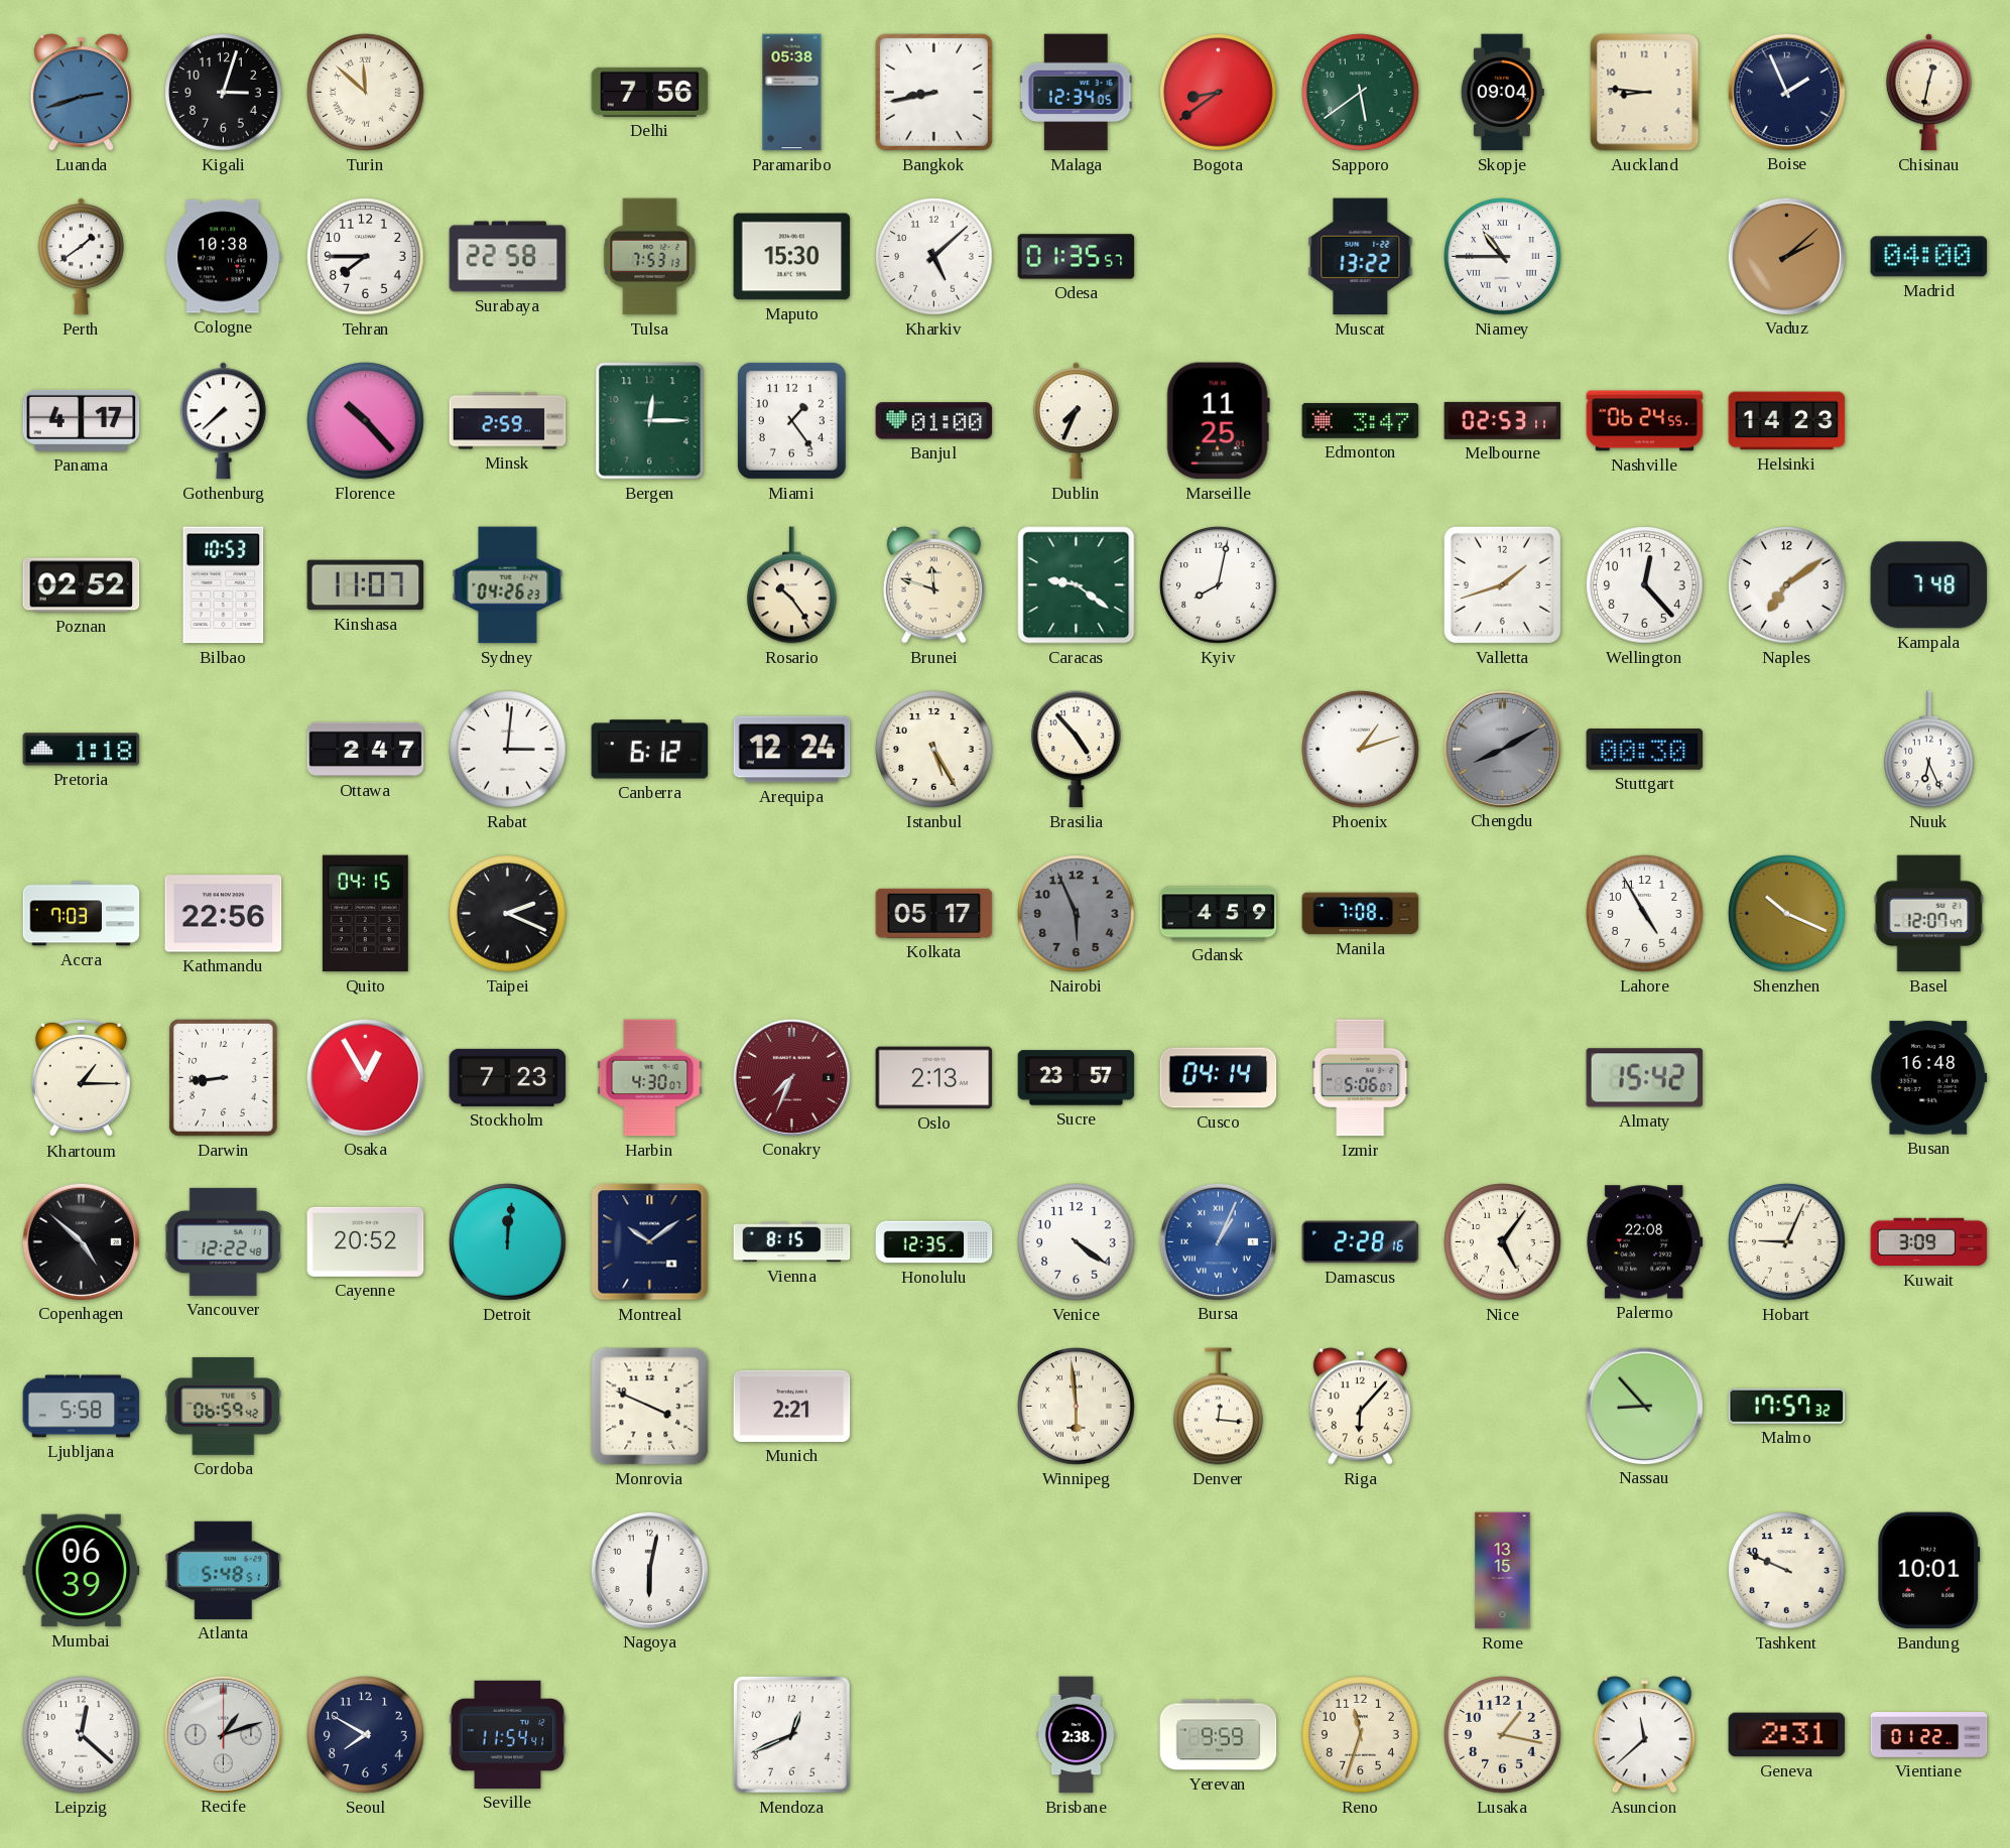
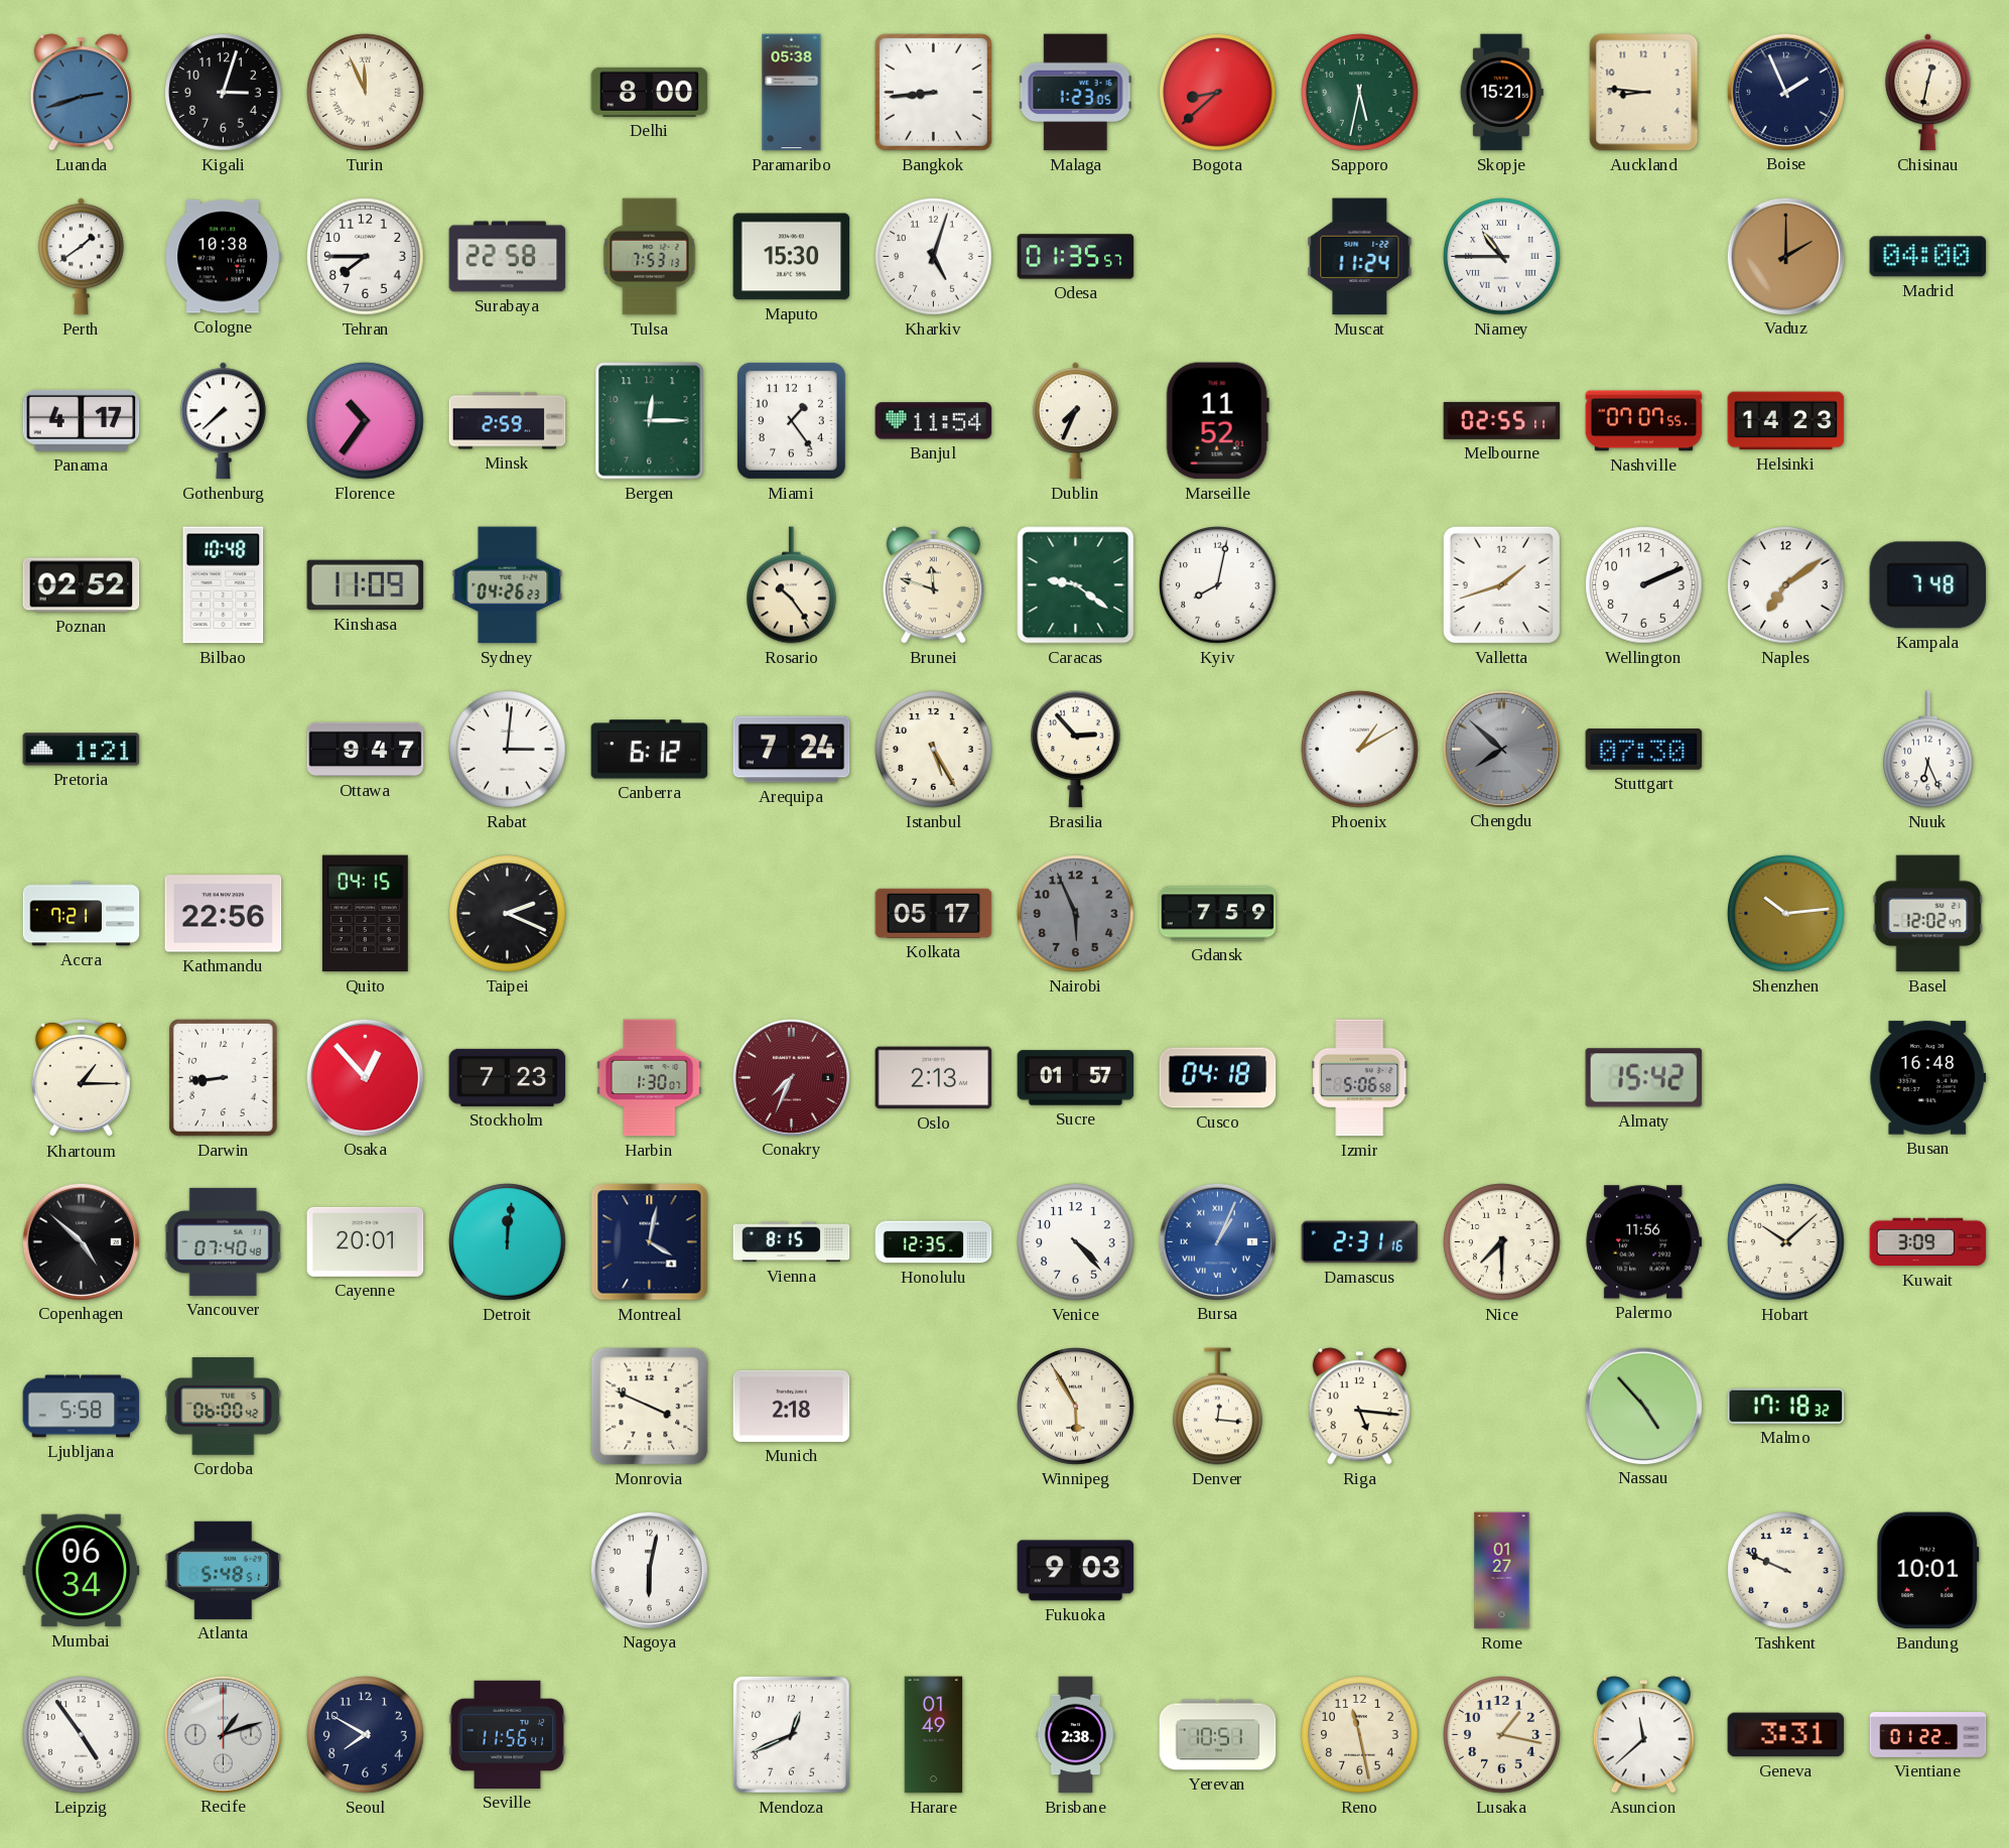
Turin: 11:52 -> 11:56
Delhi: 7:56 -> 8:00
Bangkok: 8:43 -> 8:44
Malaga: 12:34 -> 1:23
Bogota: 8:39 -> 8:38
Sapporo: 5:39 -> 5:32
Skopje: 09:04 -> 15:21
Kharkiv: 5:08 -> 5:03
Muscat: 13:22 -> 11:24
Vaduz: 2:08 -> 2:00
Florence: 10:23 -> 10:36
Banjul: 01:00 -> 11:54
Marseille: 11:25 -> 11:52
Edmonton: 3:47 -> none
Melbourne: 02:53 -> 02:55
Nashville: 06:24 -> 07:07
Bilbao: 10:53 -> 10:48
Kinshasa: 11:07 -> 11:09
Wellington: 12:23 -> 2:11
Pretoria: 1:18 -> 1:21
Ottawa: 2:47 -> 9:47
Arequipa: 12:24 -> 7:24
Brasilia: 4:53 -> 2:53
Phoenix: 1:12 -> 1:10
Chengdu: 8:10 -> 7:52
Stuttgart: 00:30 -> 07:30
Accra: 7:03 -> 7:21
Gdansk: 4:59 -> 7:59
Manila: 7:08 -> none
Lahore: 4:55 -> none
Shenzhen: 10:19 -> 10:14
Basel: 12:07 -> 12:02
Osaka: 12:55 -> 12:53
Harbin: 4:30 -> 1:30
Sucre: 23:57 -> 01:57
Cusco: 04:14 -> 04:18
Izmir: 5:06:07 -> 5:06:58
Vancouver: 12:22 -> 07:40
Cayenne: 20:52 -> 20:01
Montreal: 10:09 -> 4:02
Venice: 4:21 -> 4:23
Damascus: 2:28 -> 2:31
Nice: 5:06 -> 7:30
Palermo: 22:08 -> 11:56
Hobart: 9:04 -> 10:08
Cordoba: 06:59 -> 06:00
Munich: 2:21 -> 2:18
Winnipeg: 5:59 -> 5:55
Riga: 6:07 -> 5:16
Nassau: 8:53 -> 4:53
Malmo: 17:57 -> 17:18
Mumbai: 06:39 -> 06:34
Fukuoka: none -> 9:03
Rome: 13:15 -> 01:27
Leipzig: 12:22 -> 4:54
Seville: 11:54 -> 11:56
Harare: none -> 01:49
Yerevan: 9:59 -> 10:51
Reno: 11:33 -> 11:28
Geneva: 2:31 -> 3:31
